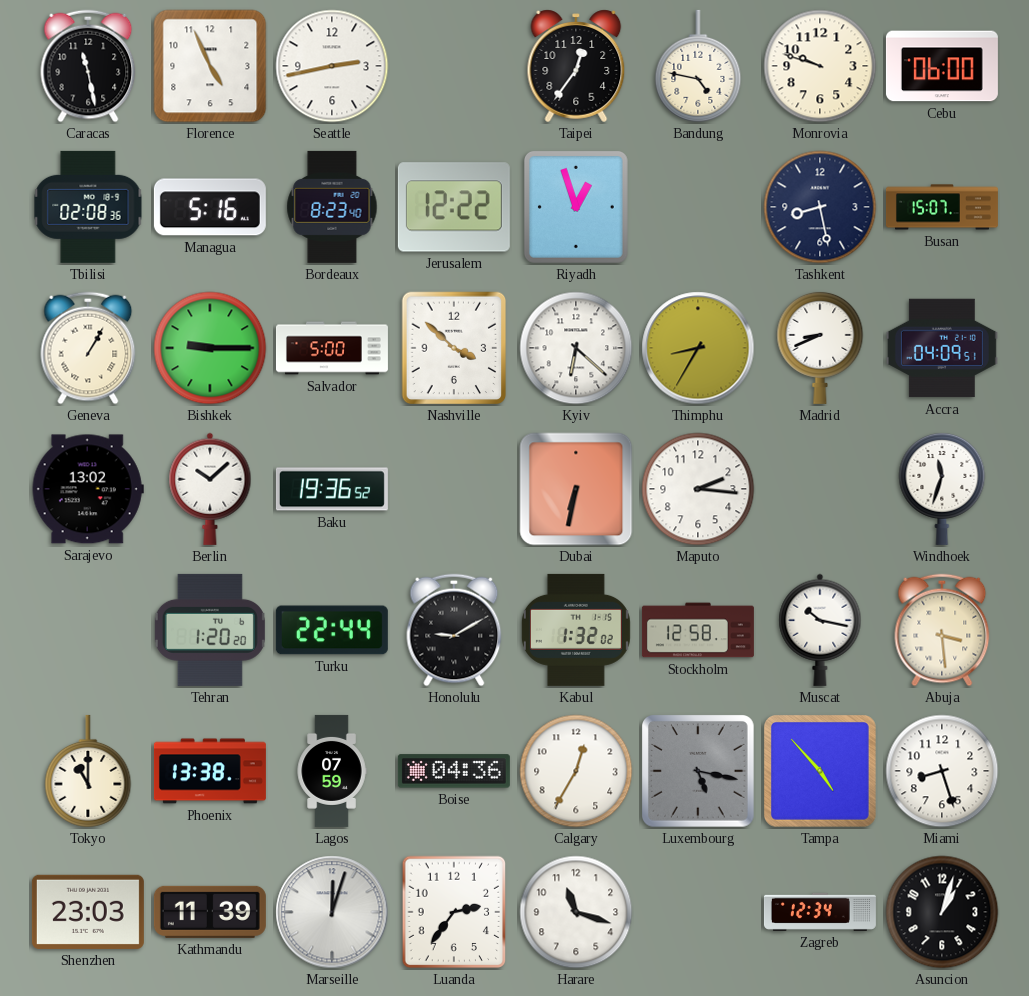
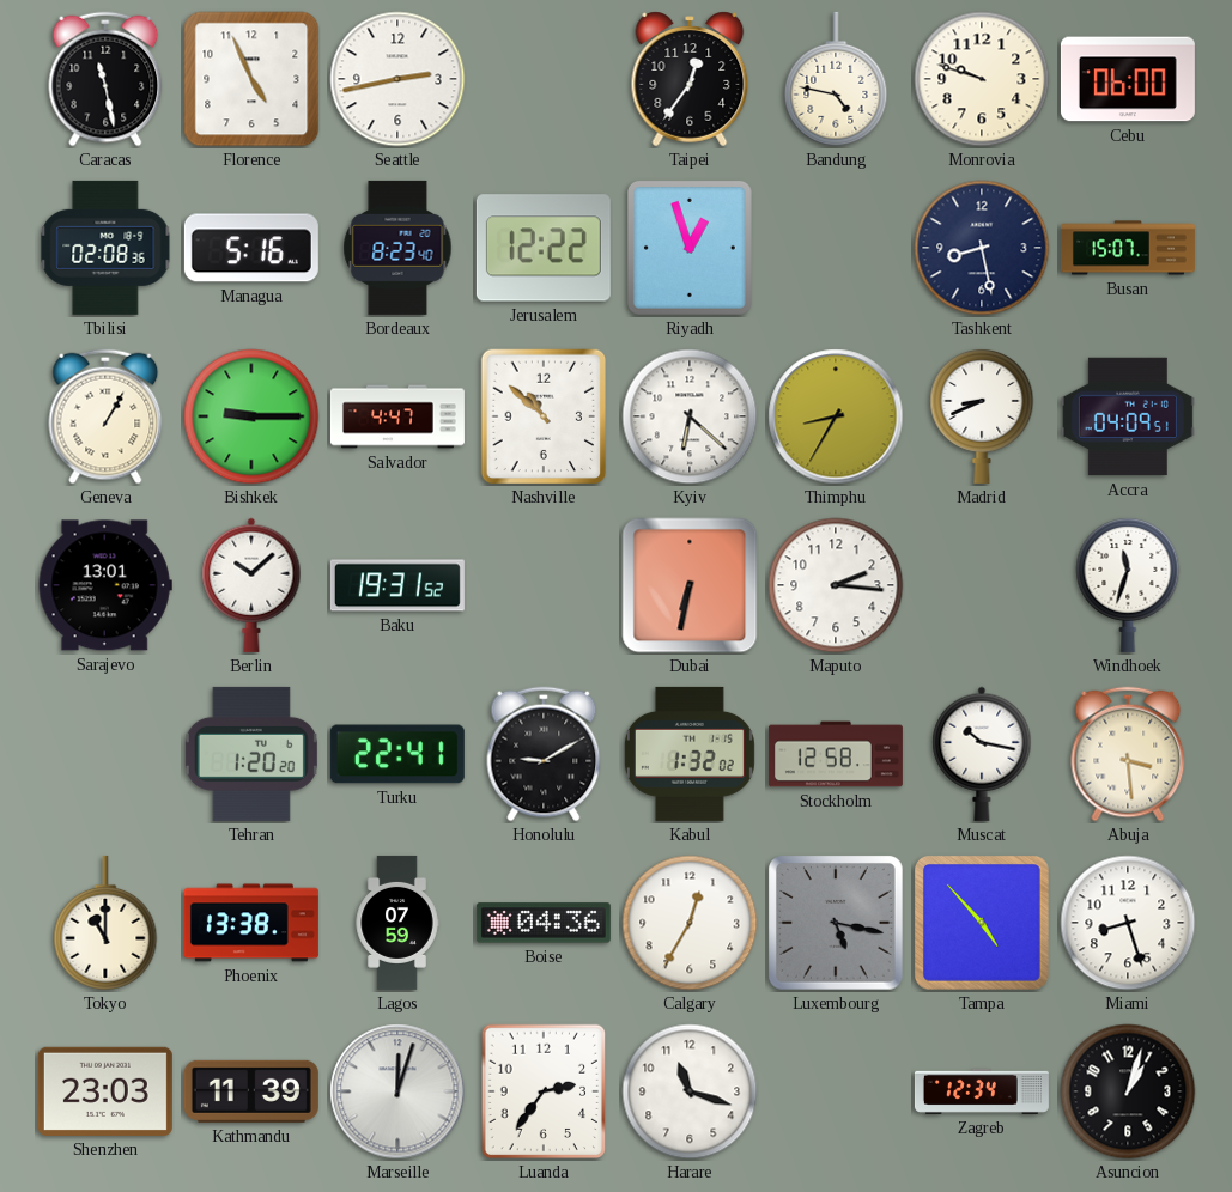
Salvador: 5:00 -> 4:47
Nashville: 3:52 -> 10:52
Sarajevo: 13:02 -> 13:01
Baku: 19:36 -> 19:31
Turku: 22:44 -> 22:41
